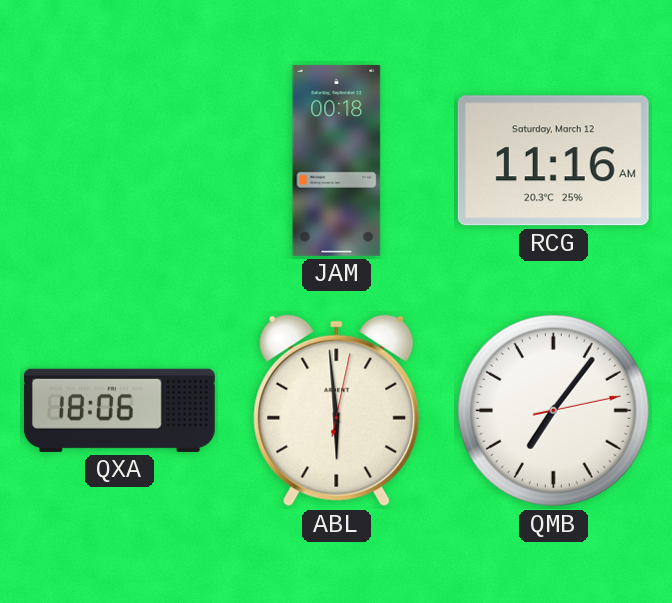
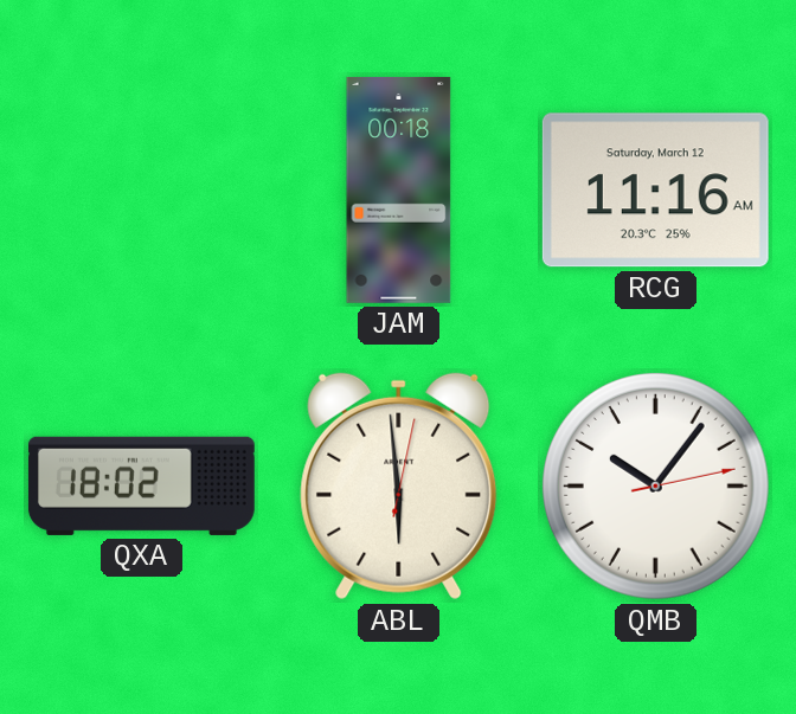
QXA: 18:06 -> 18:02
QMB: 7:06 -> 10:06
